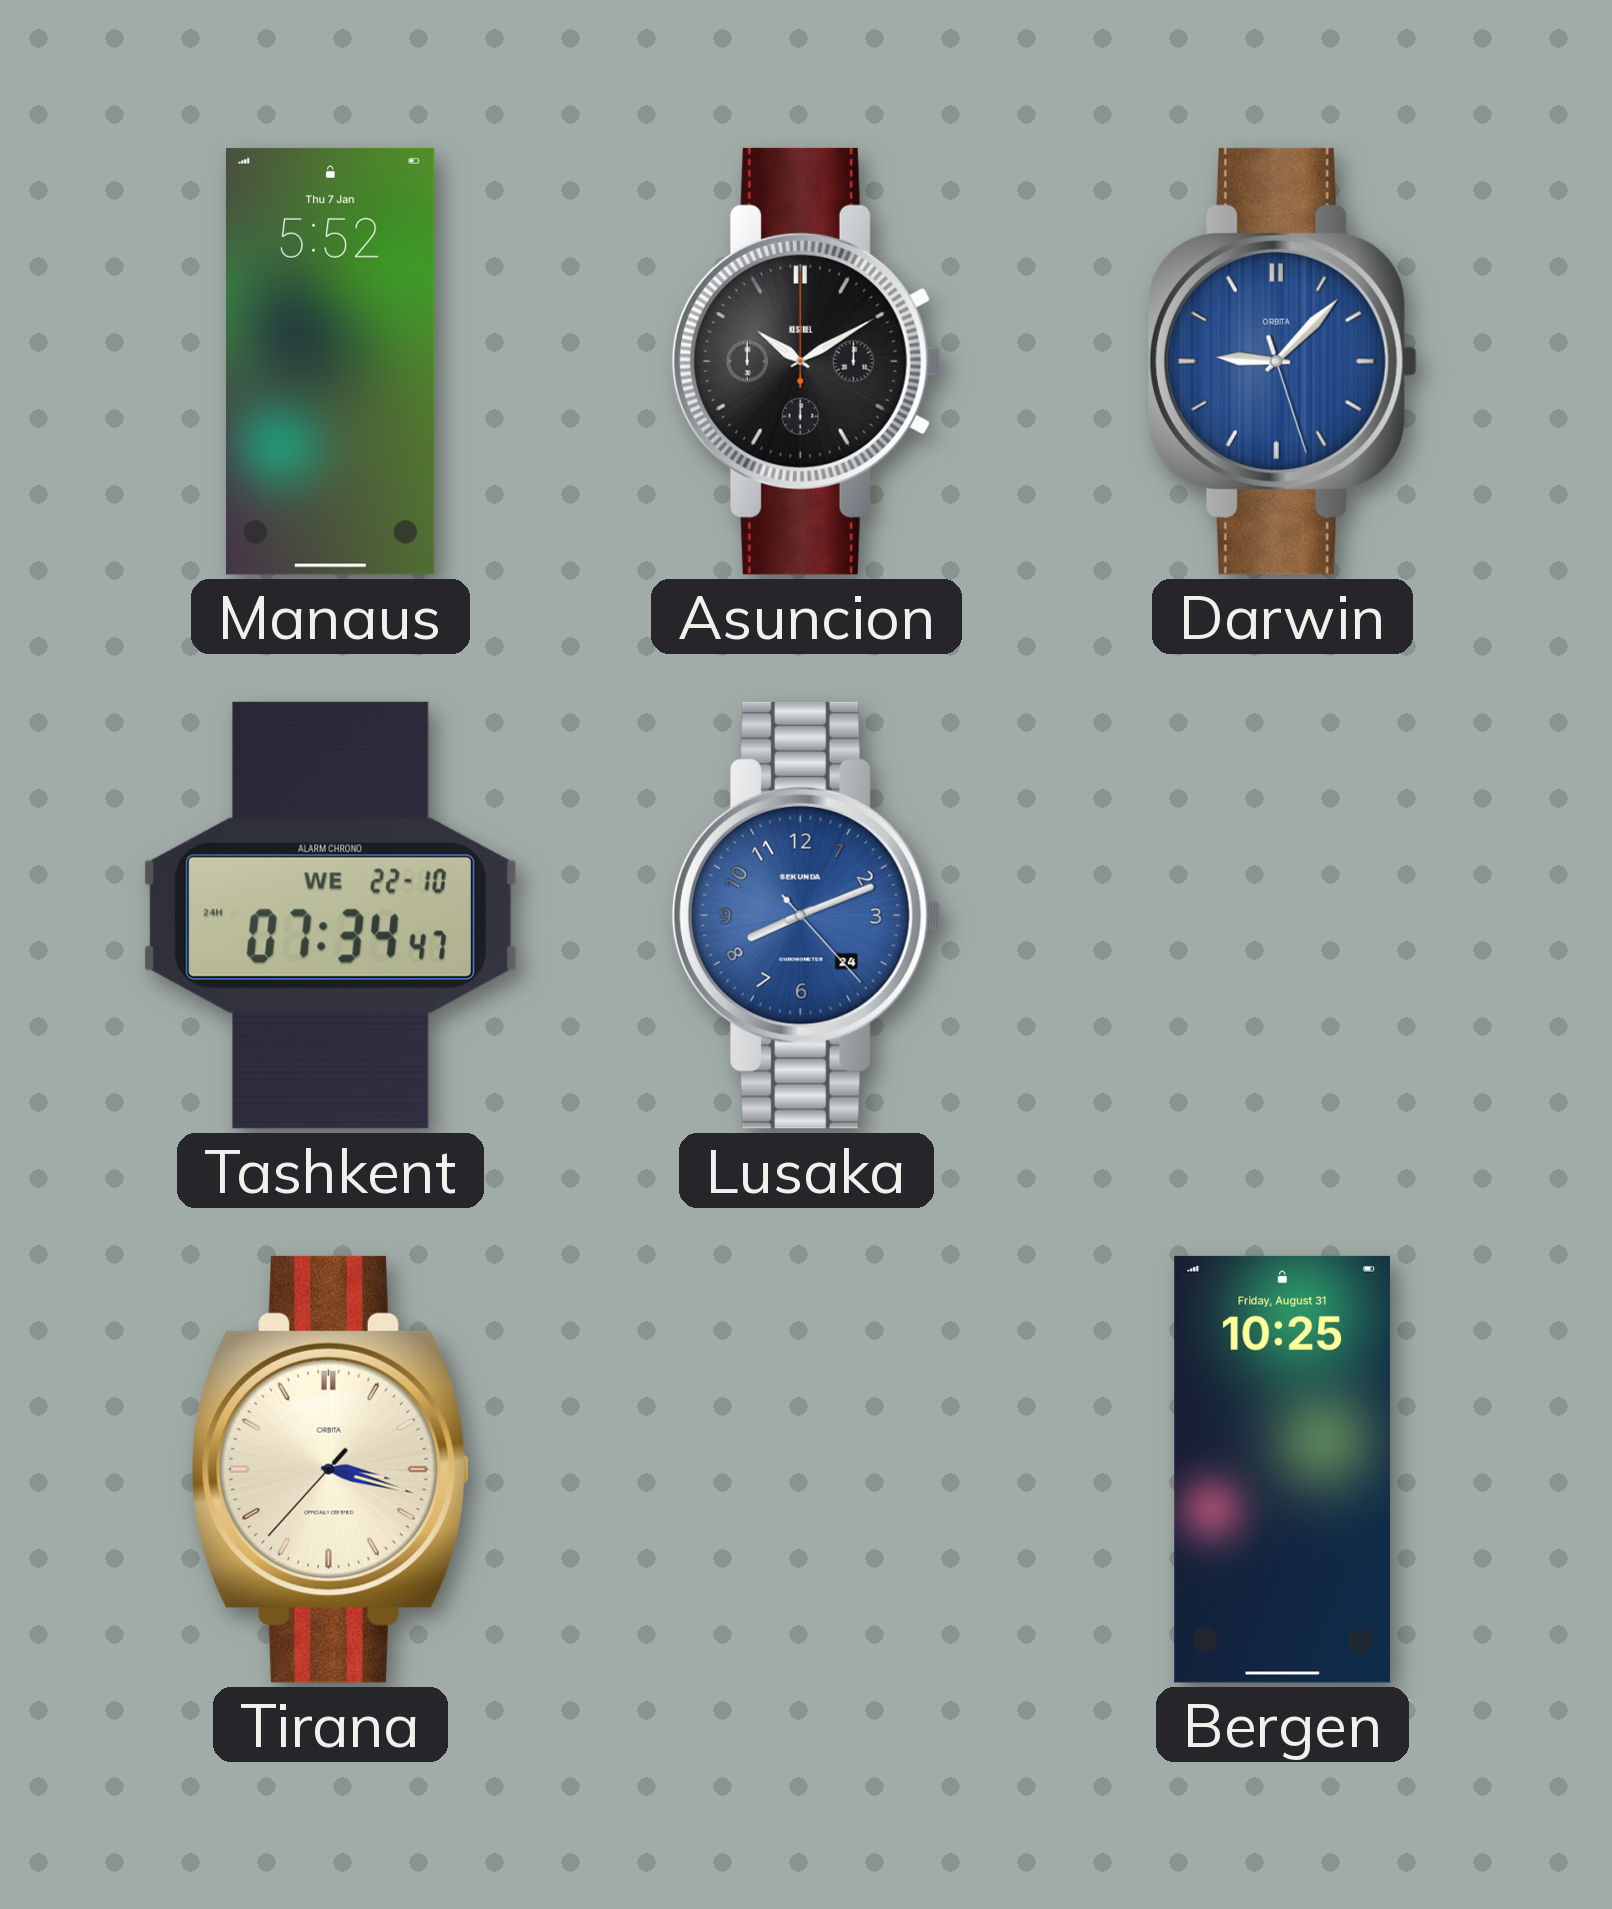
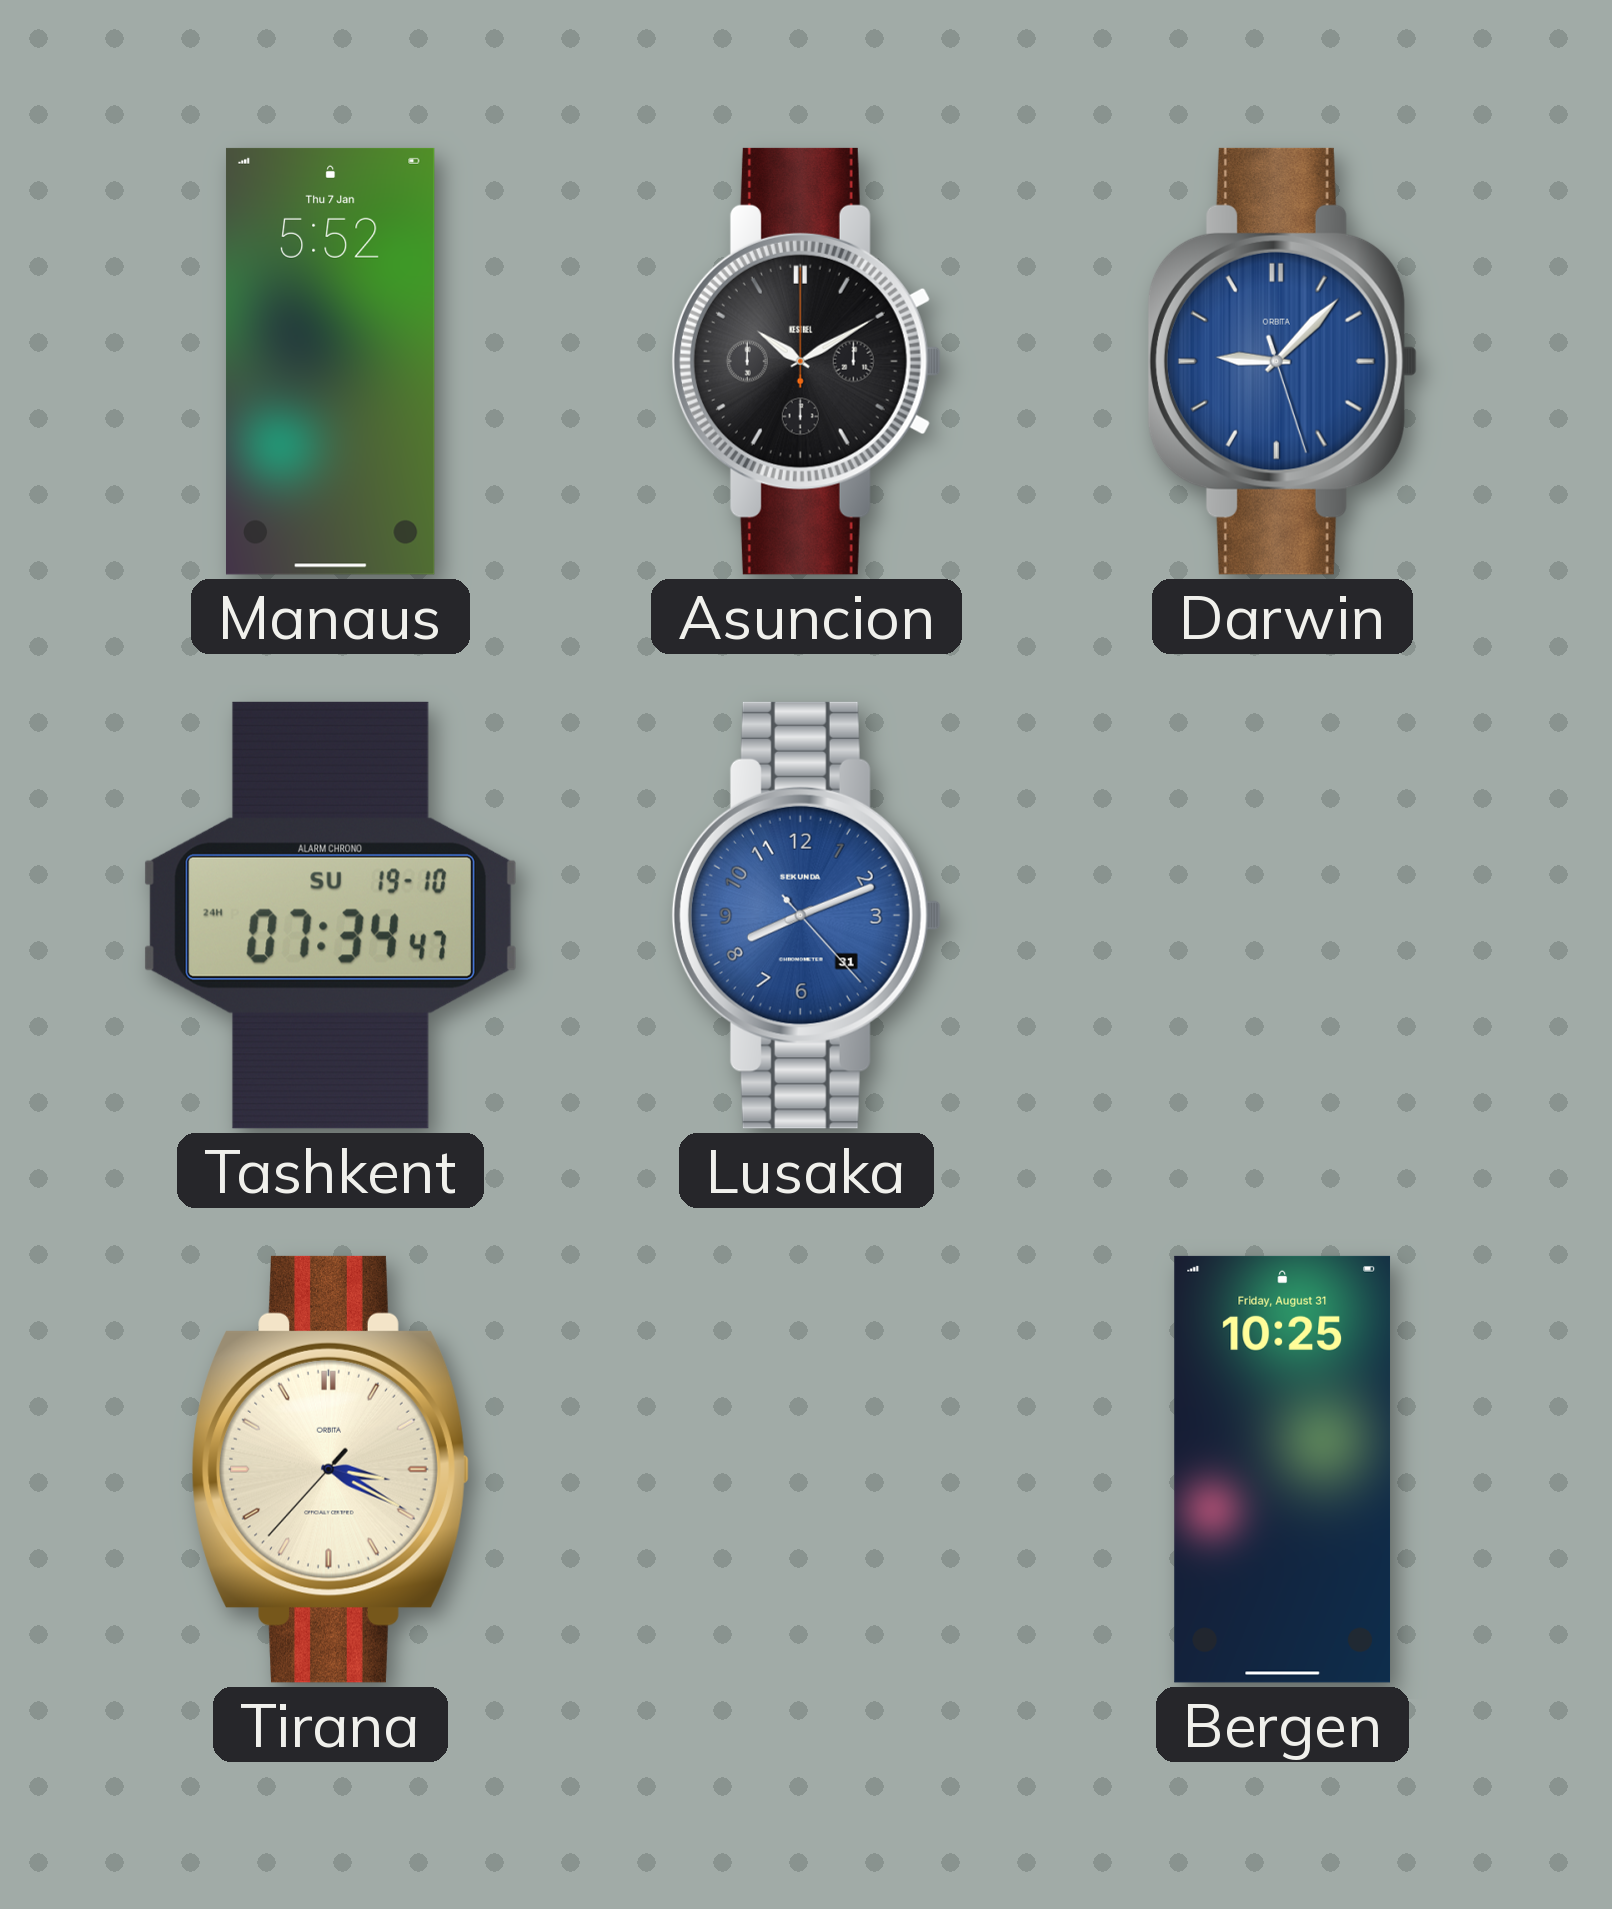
Tashkent date: WE 22-10 -> SU 19-10
Lusaka date: 24 -> 31
Tirana: 3:17 -> 3:19
